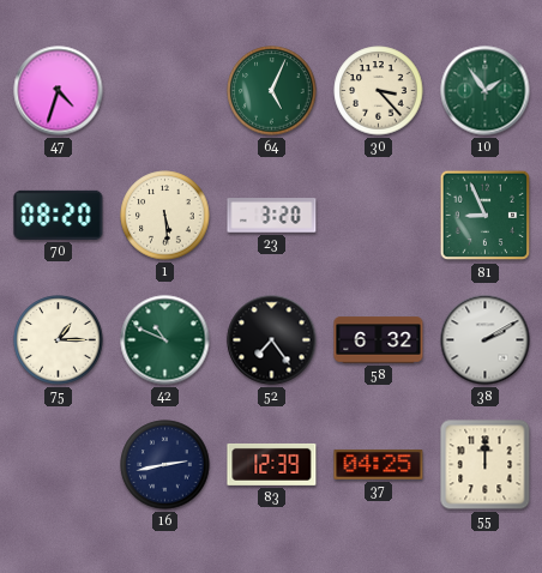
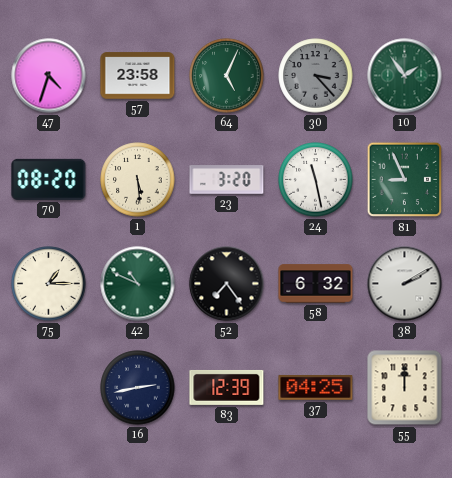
57: none -> 23:58
30 dial: cream -> grey
24: none -> 11:28
